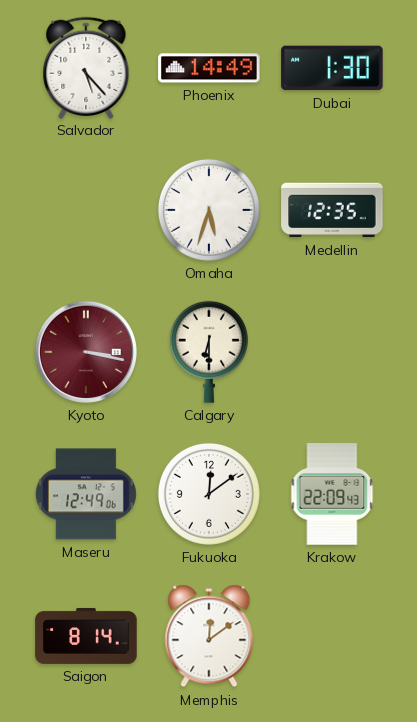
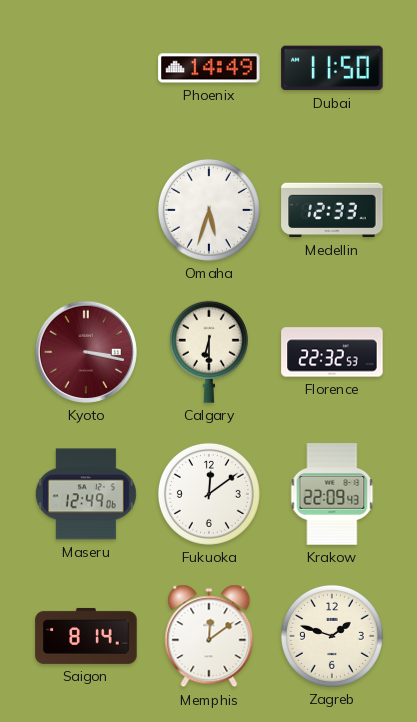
Salvador: 5:23 -> none
Dubai: 1:30 -> 11:50
Medellin: 12:35 -> 12:33
Florence: none -> 22:32
Zagreb: none -> 1:48
